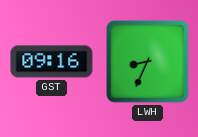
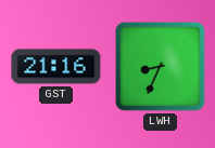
GST: 09:16 -> 21:16
